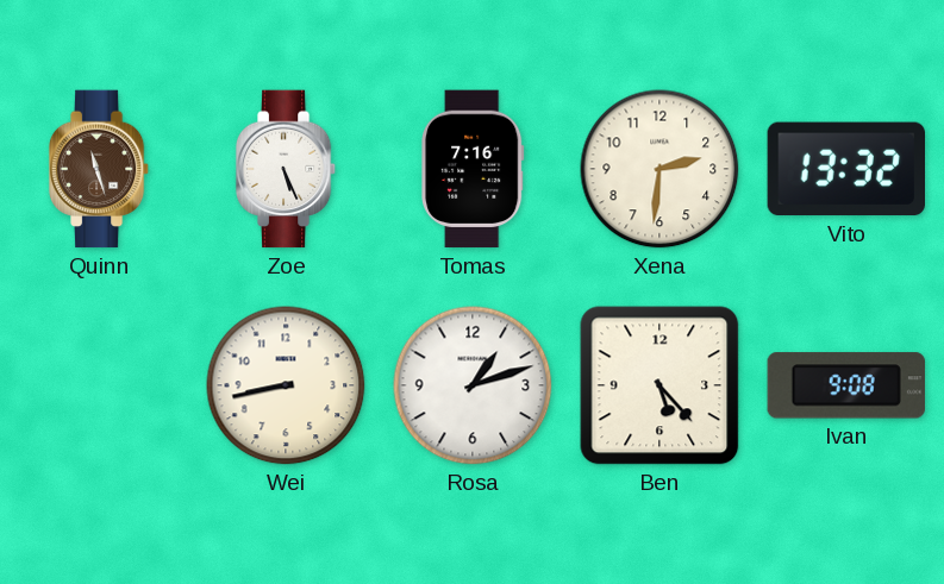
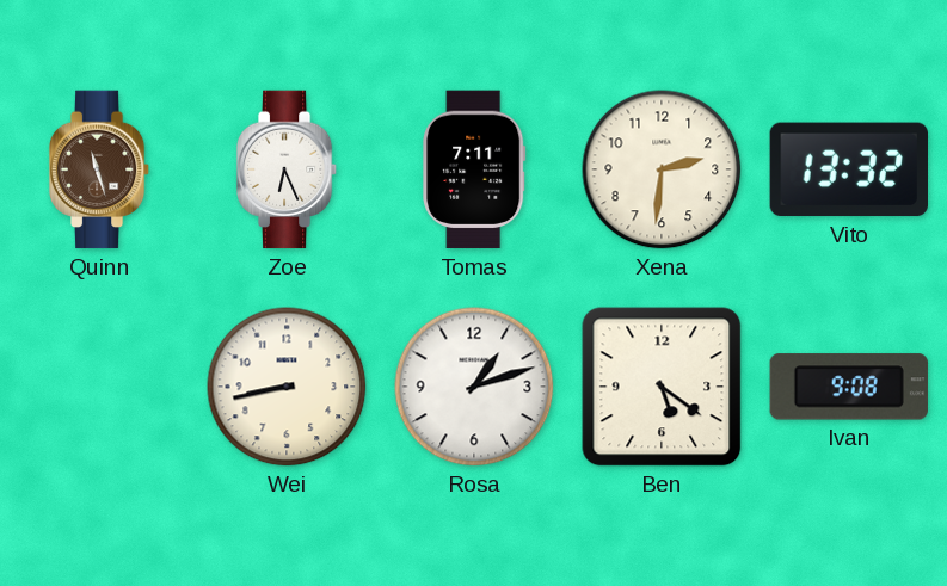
Zoe: 5:26 -> 6:26
Tomas: 7:16 -> 7:11
Ben: 5:23 -> 5:21
